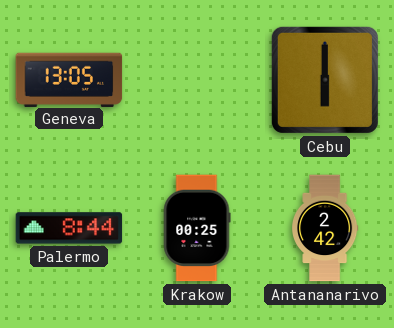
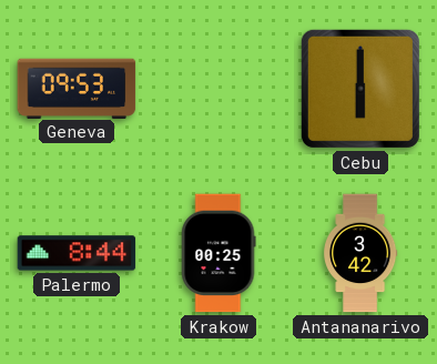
Geneva: 13:05 -> 09:53
Antananarivo: 2:42 -> 3:42
